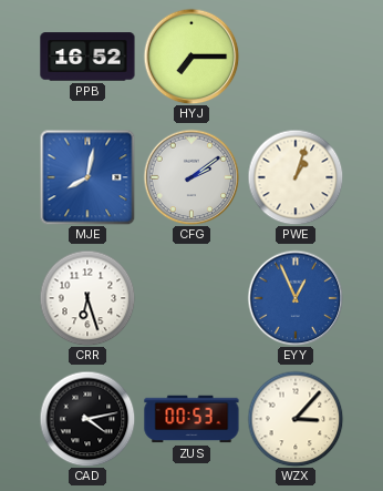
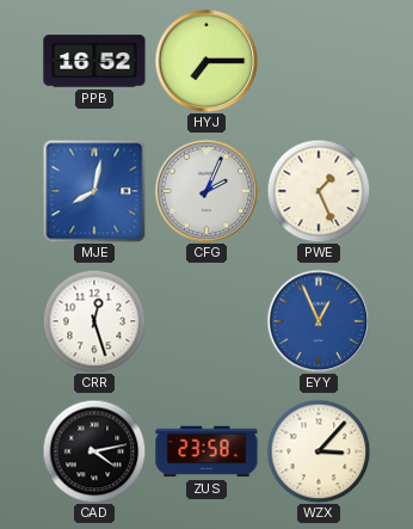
CFG: 2:09 -> 2:04
PWE: 1:03 -> 1:26
CRR: 6:27 -> 12:27
ZUS: 00:53 -> 23:58
